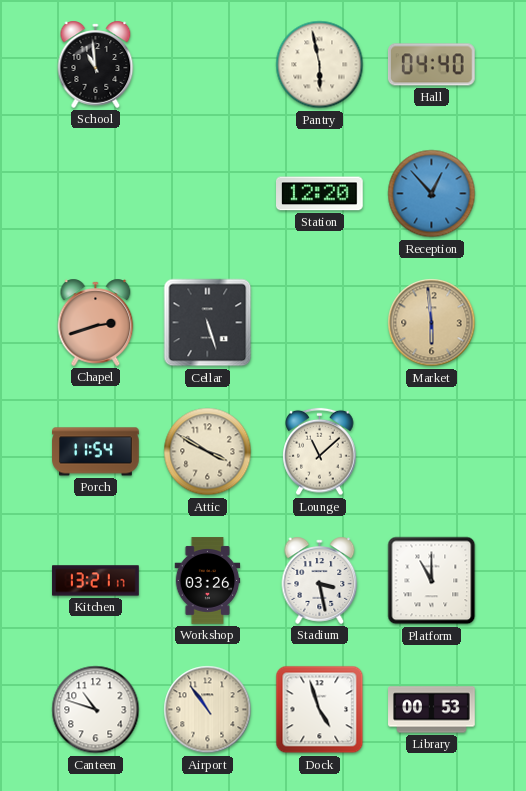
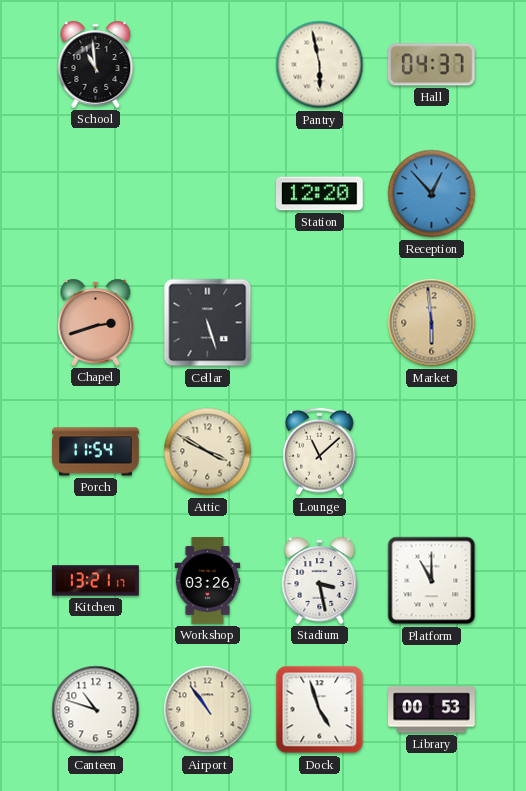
Hall: 04:40 -> 04:37
